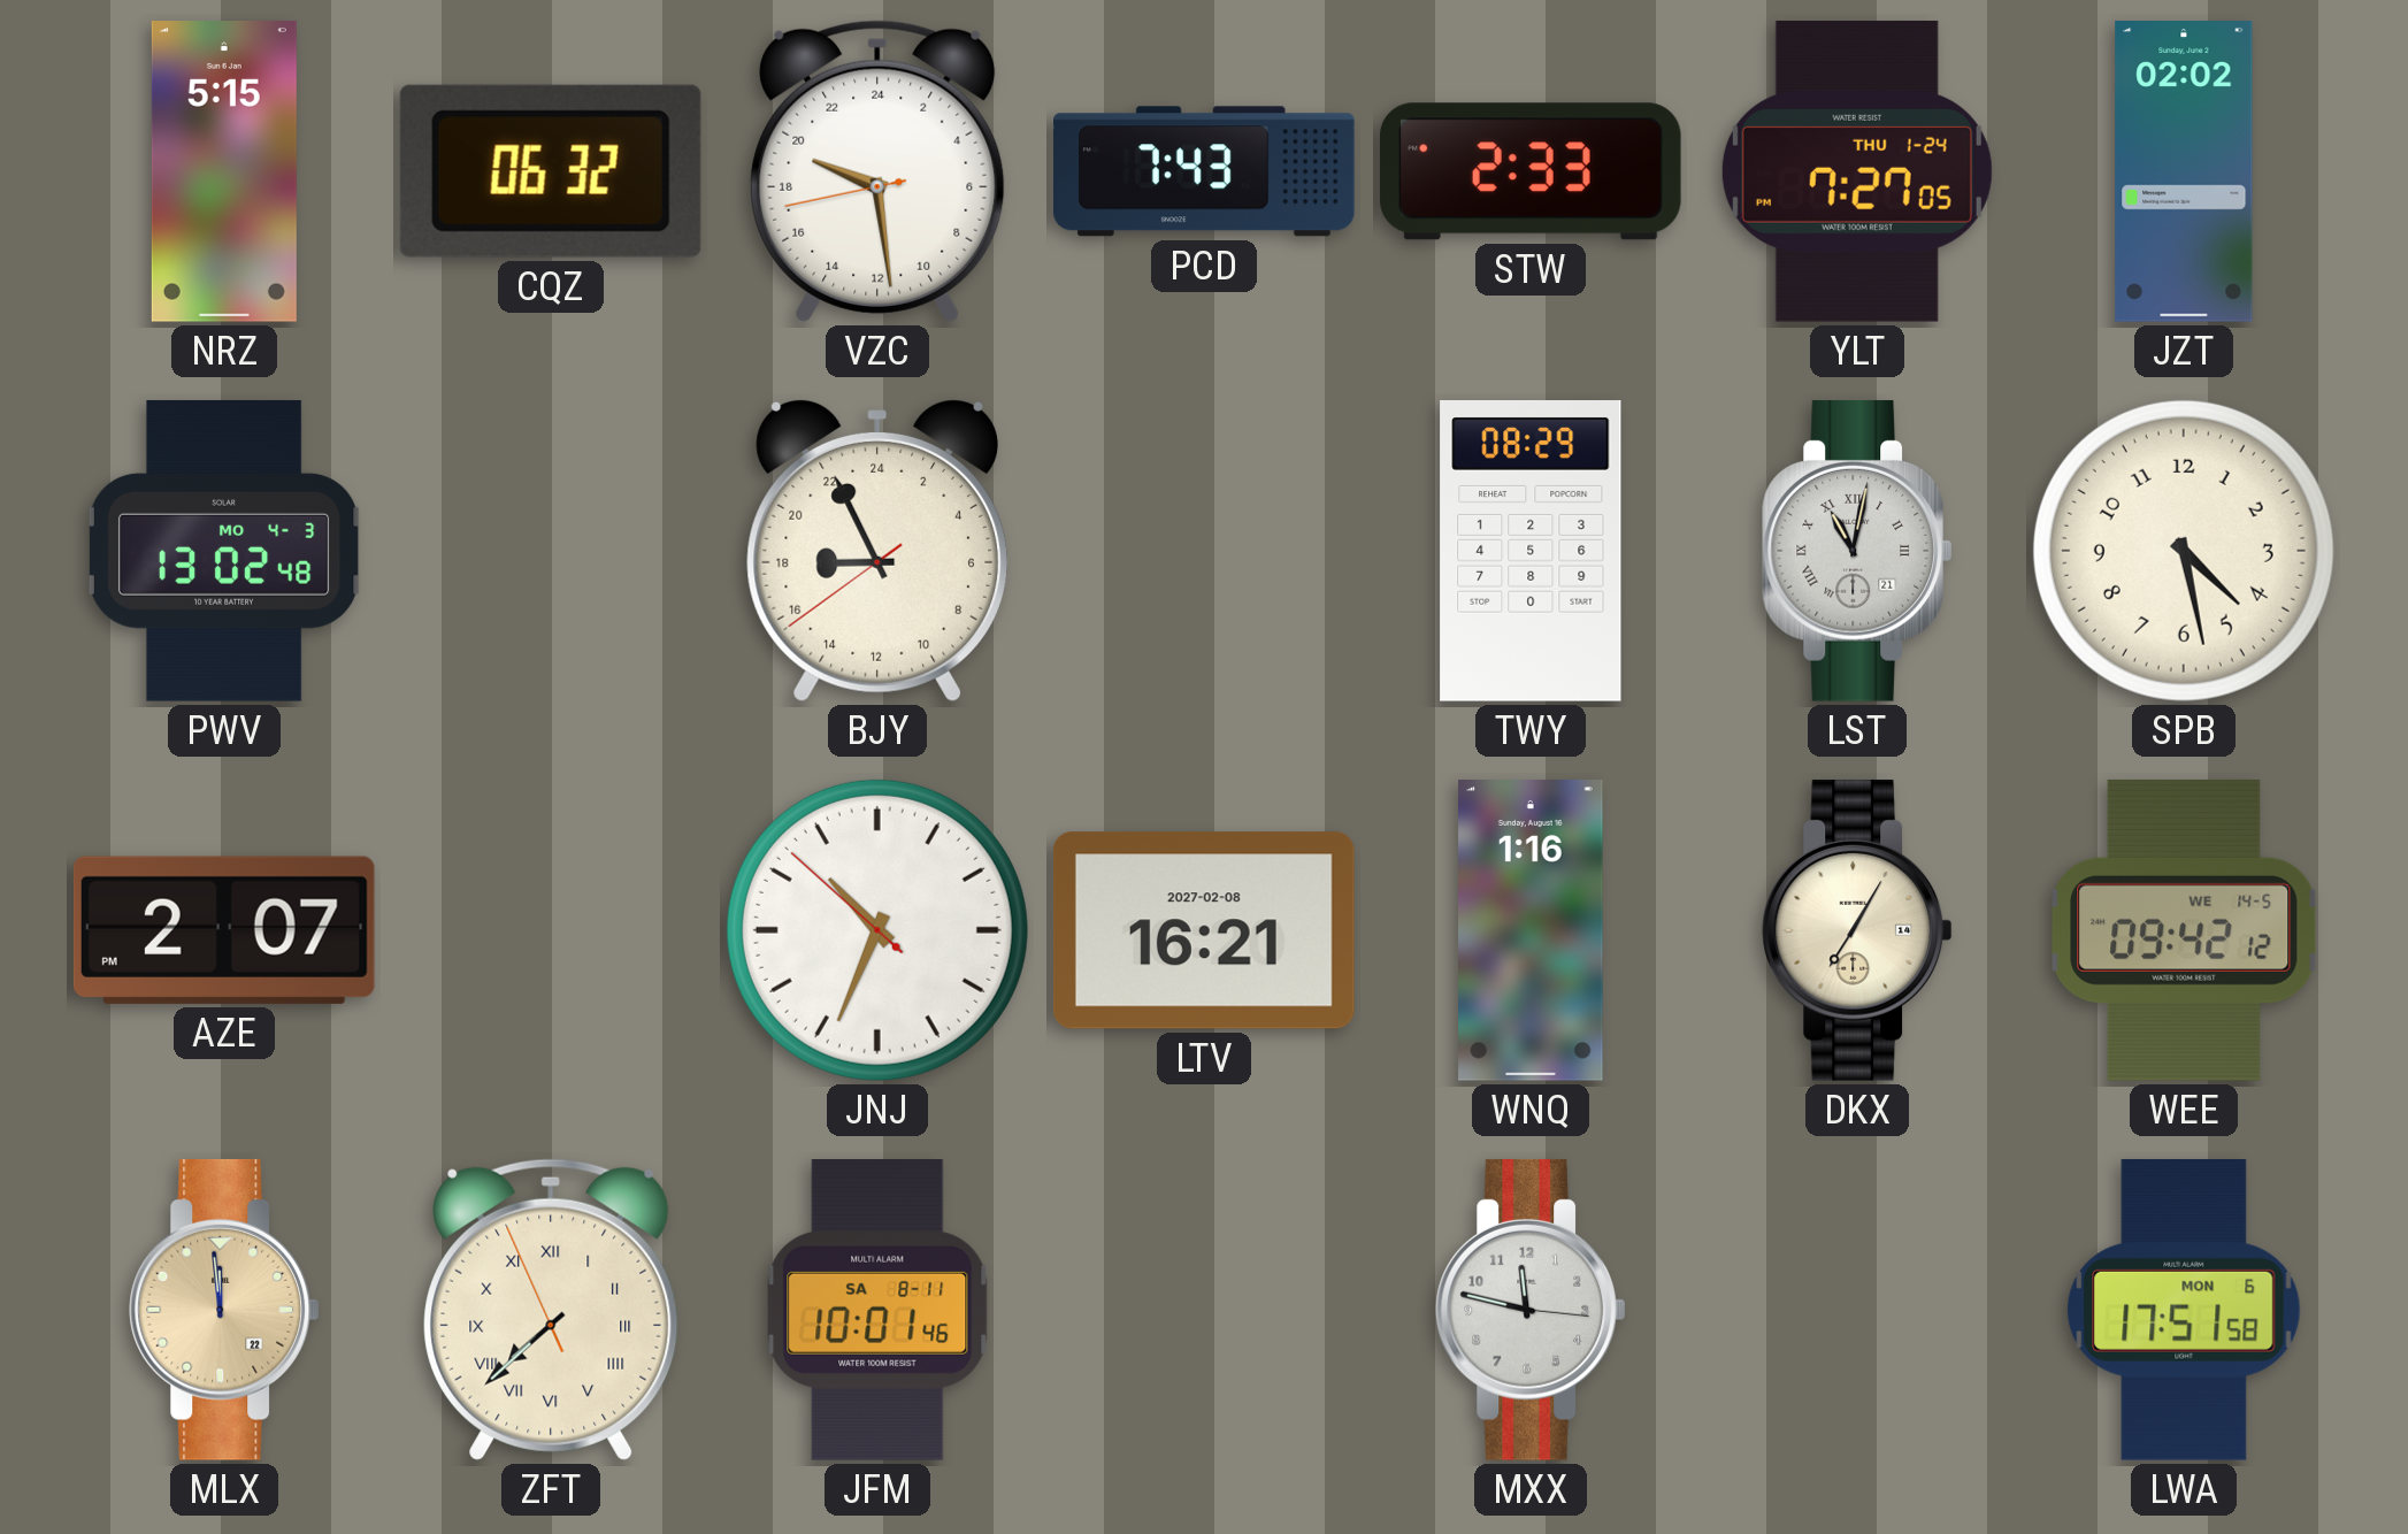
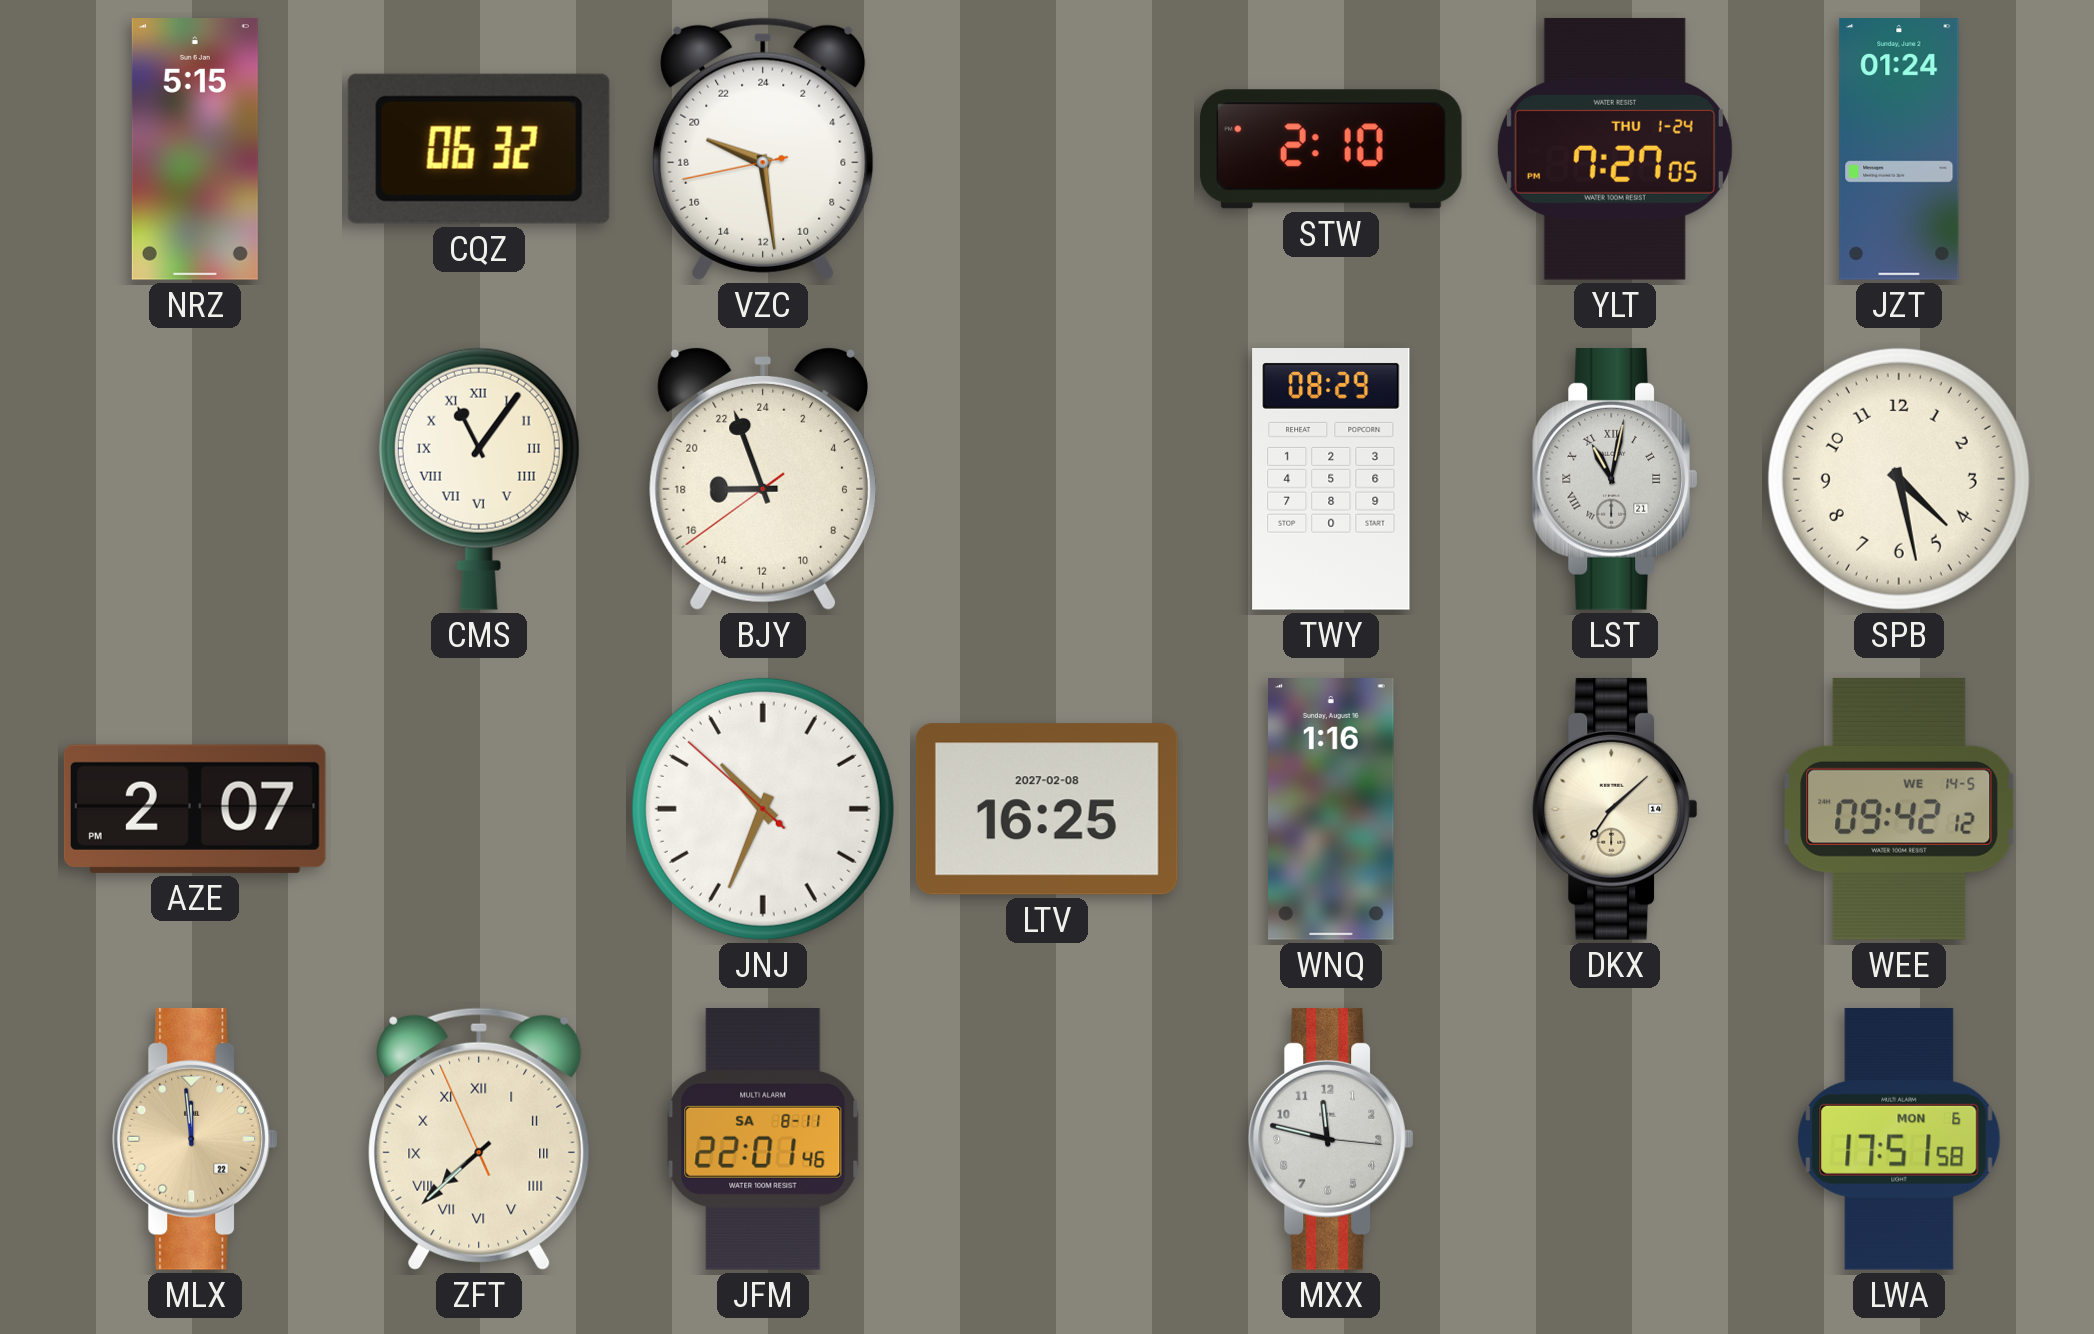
PCD: 7:43 -> none
STW: 2:33 -> 2:10
JZT: 02:02 -> 01:24
PWV: 13:02 -> none
CMS: none -> 11:06
BJY: 17:55 -> 17:56
LTV: 16:21 -> 16:25
DKX: 7:05 -> 7:08
JFM: 10:01 -> 22:01
